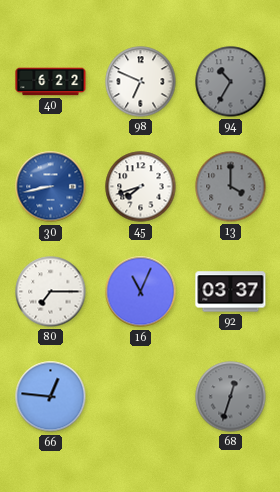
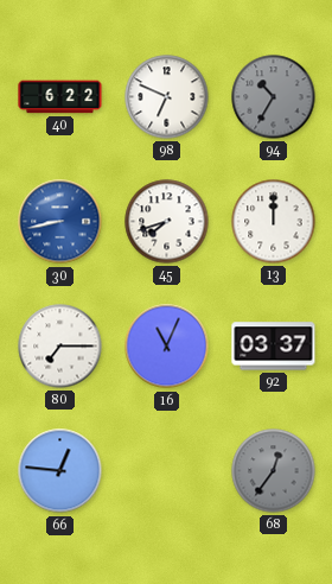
13: 4:00 -> 12:00
13 dial: grey -> white
68: 12:33 -> 12:36
